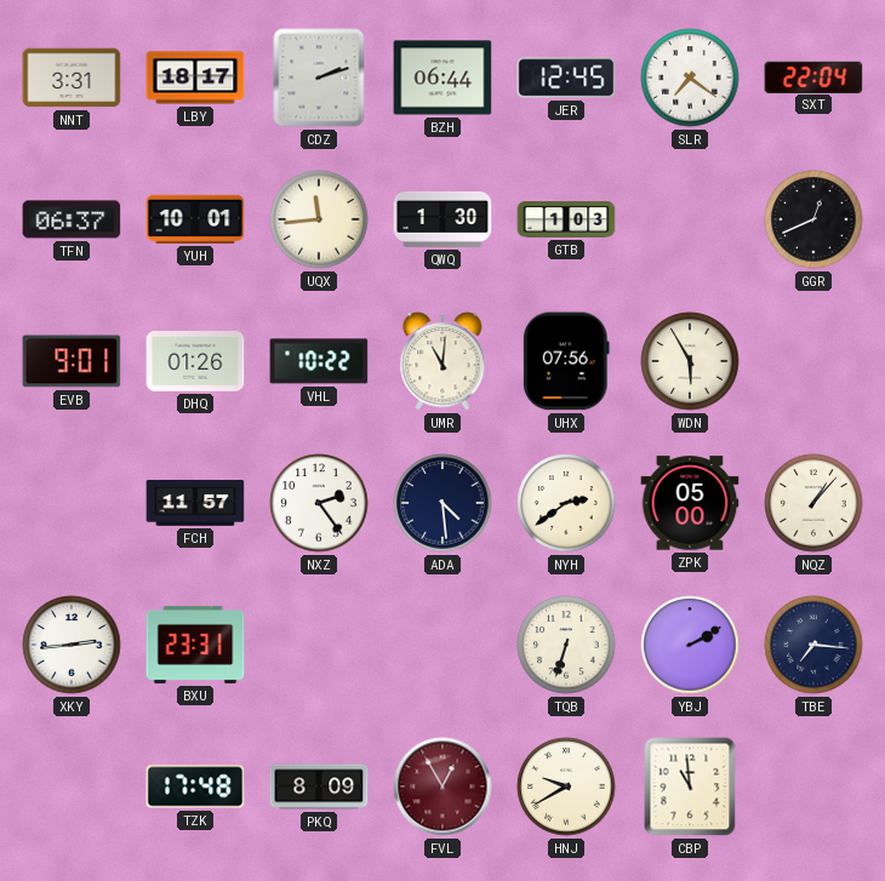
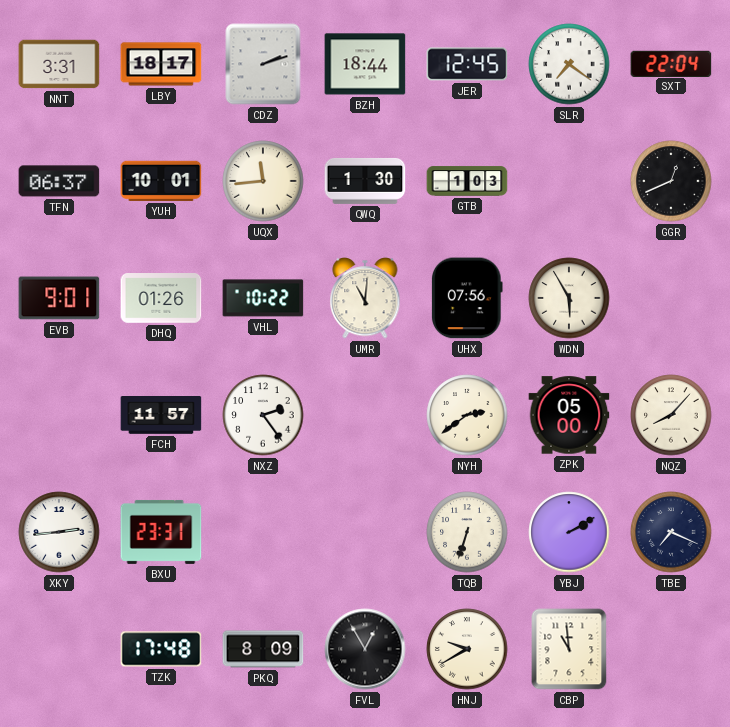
BZH: 06:44 -> 18:44
ADA: 4:29 -> none
NQZ: 1:07 -> 8:07
TBE: 7:16 -> 7:19
FVL dial: burgundy -> black
